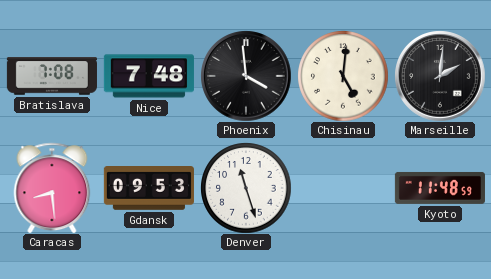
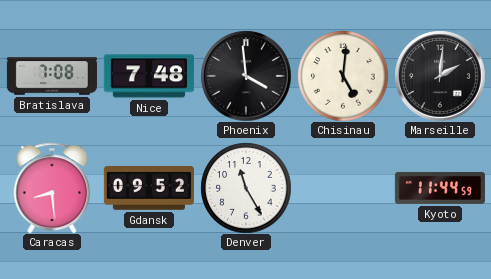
Gdansk: 09:53 -> 09:52
Denver: 11:27 -> 11:25
Kyoto: 11:48 -> 11:44
